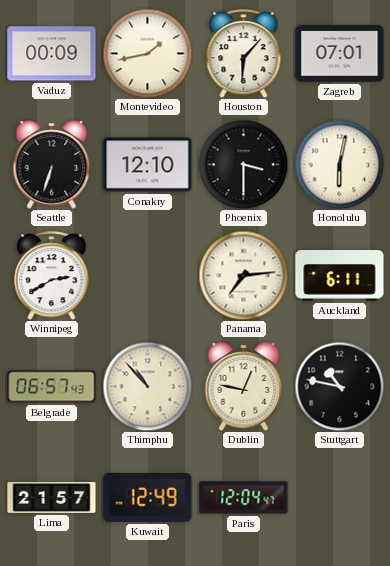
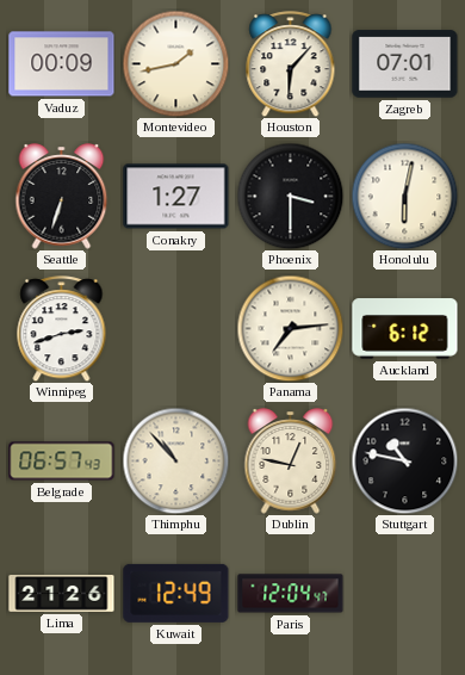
Conakry: 12:10 -> 1:27
Winnipeg: 2:40 -> 2:42
Auckland: 6:11 -> 6:12
Lima: 21:57 -> 21:26
